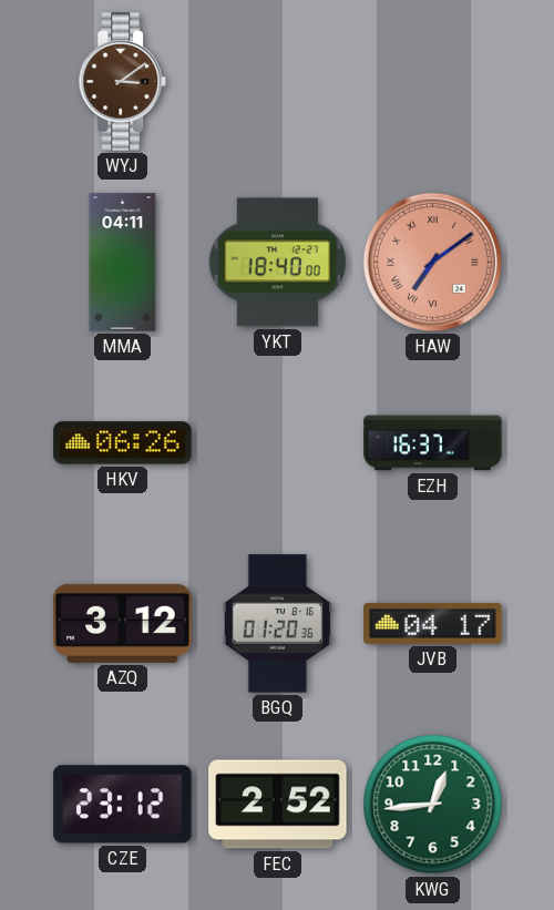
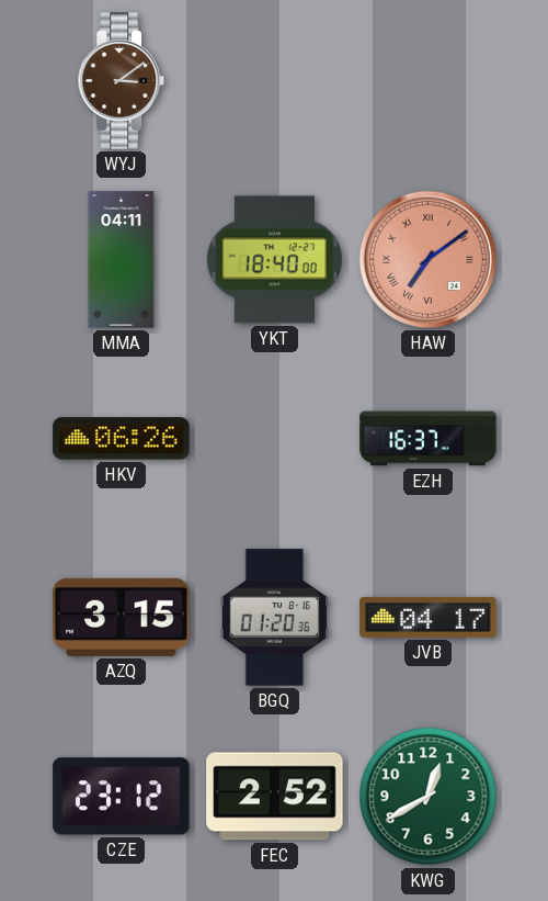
AZQ: 3:12 -> 3:15
KWG: 12:44 -> 12:40
